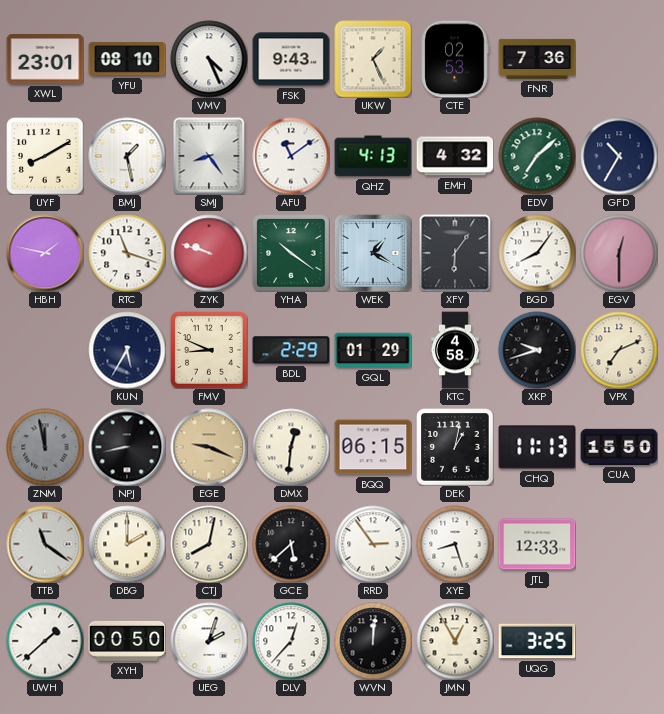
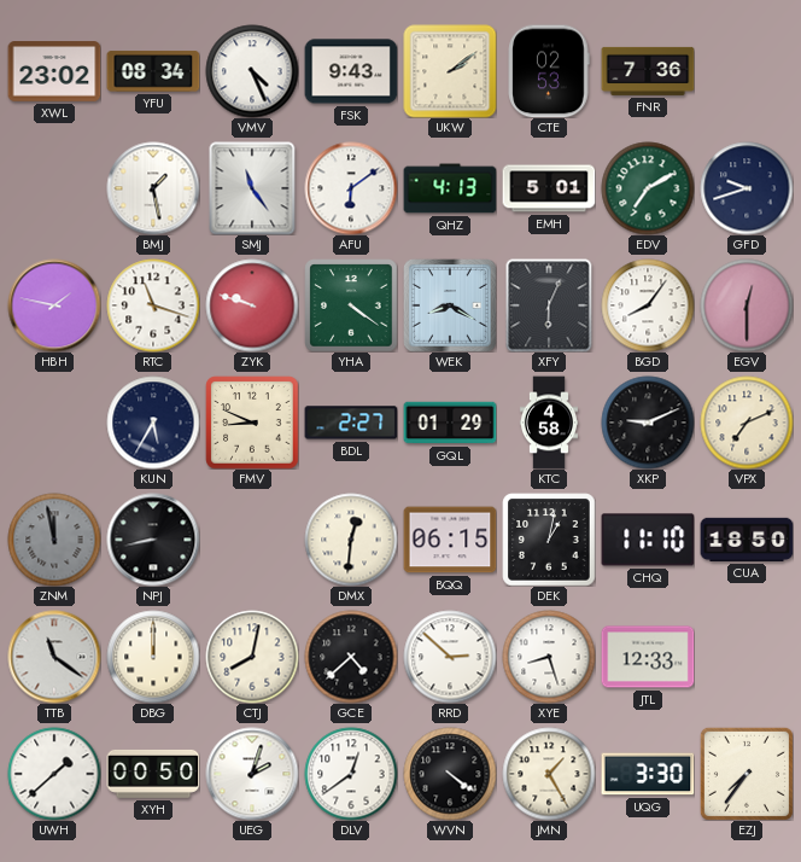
XWL: 23:01 -> 23:02
YFU: 08:10 -> 08:34
UKW: 1:26 -> 2:09
UYF: 8:10 -> none
SMJ: 8:24 -> 11:24
AFU: 11:09 -> 6:09
EMH: 4:32 -> 5:01
EDV: 7:08 -> 7:10
GFD: 10:35 -> 9:42
YHA: 10:21 -> 4:21
WEK: 1:20 -> 8:20
XFY: 6:06 -> 6:04
BDL: 2:29 -> 2:27
XKP: 9:42 -> 9:11
EGE: 9:19 -> none
CHQ: 11:13 -> 11:10
CUA: 15:50 -> 18:50
DBG: 2:00 -> 12:00
GCE: 5:38 -> 4:38
RRD: 2:54 -> 2:52
DLV: 12:37 -> 12:39
WVN: 12:01 -> 4:21
JMN: 12:55 -> 1:25
UQG: 3:25 -> 3:30
EZJ: none -> 7:36
